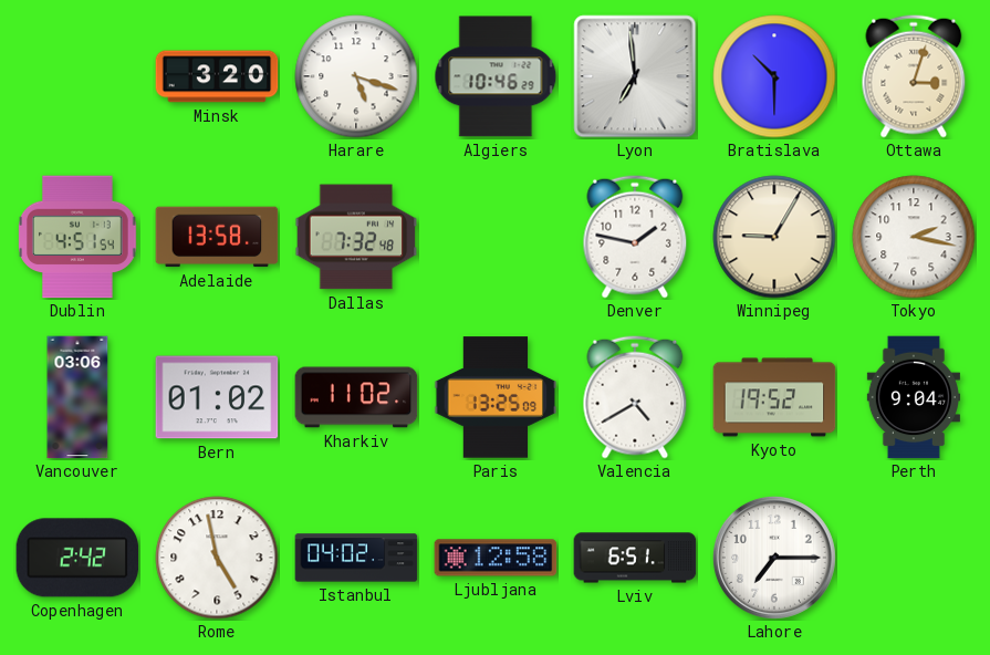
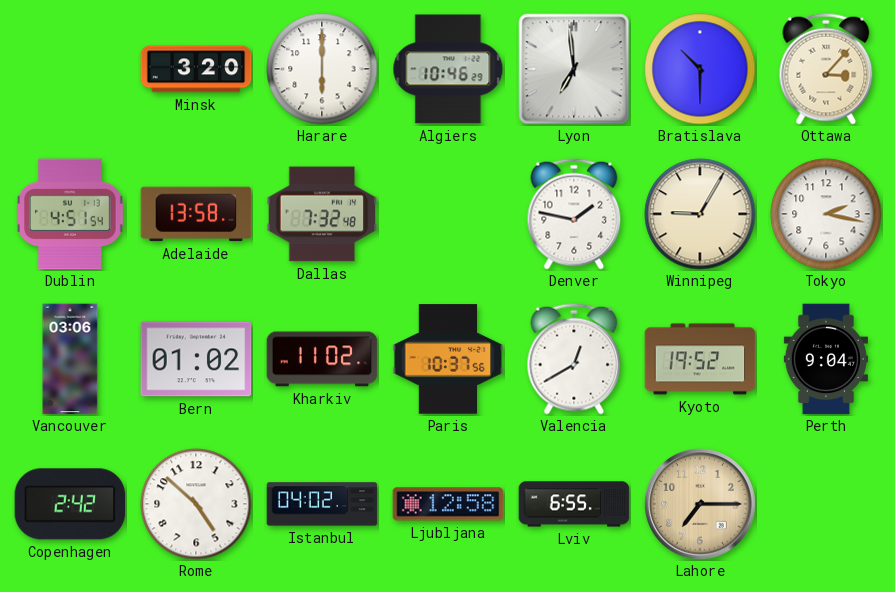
Harare: 5:18 -> 6:00
Ottawa: 3:03 -> 3:07
Paris: 13:25 -> 10:37
Valencia: 4:40 -> 12:40
Rome: 4:58 -> 4:52
Lviv: 6:51 -> 6:55
Lahore dial: white -> champagne
